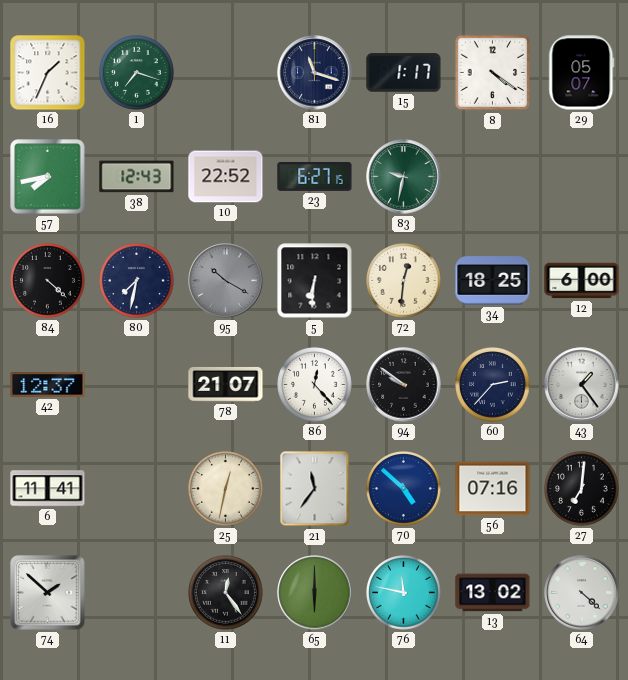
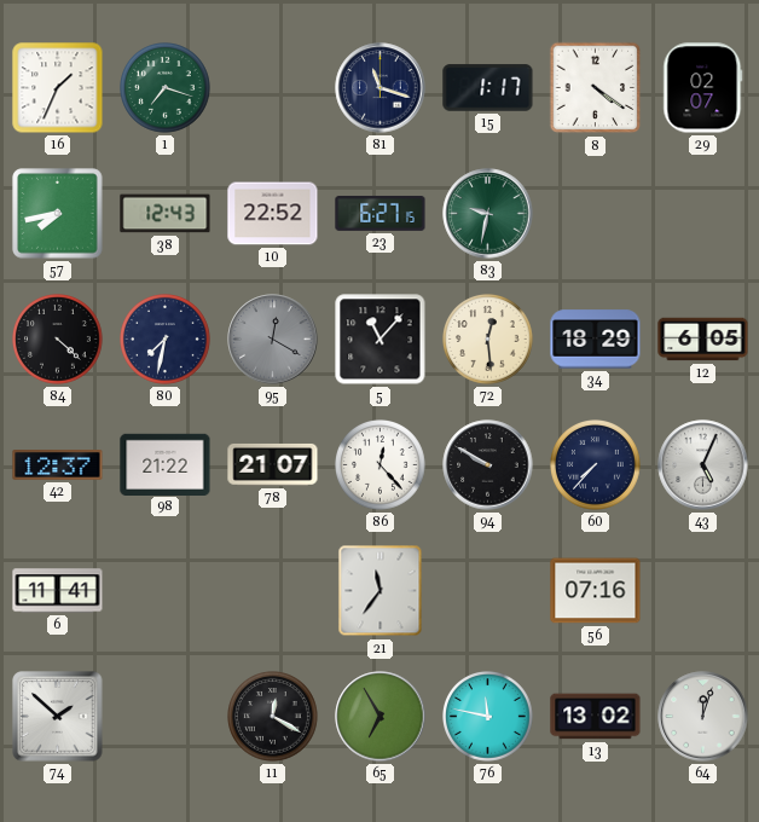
29: 05:07 -> 02:07
95: 10:20 -> 12:20
5: 6:31 -> 11:07
72: 12:31 -> 12:29
34: 18:25 -> 18:29
12: 6:00 -> 6:05
98: none -> 21:22
94: 9:51 -> 9:50
60: 2:37 -> 7:37
43: 1:24 -> 5:04
25: 12:32 -> none
70: 4:52 -> none
27: 7:01 -> none
11: 12:24 -> 12:20
65: 6:00 -> 6:55
64: 4:22 -> 12:03
